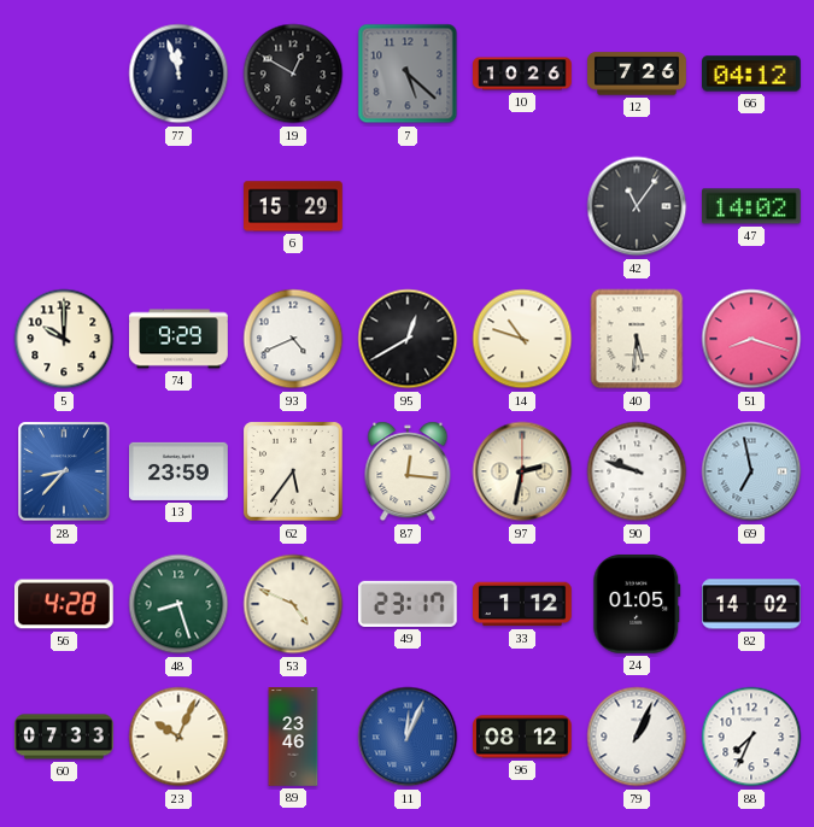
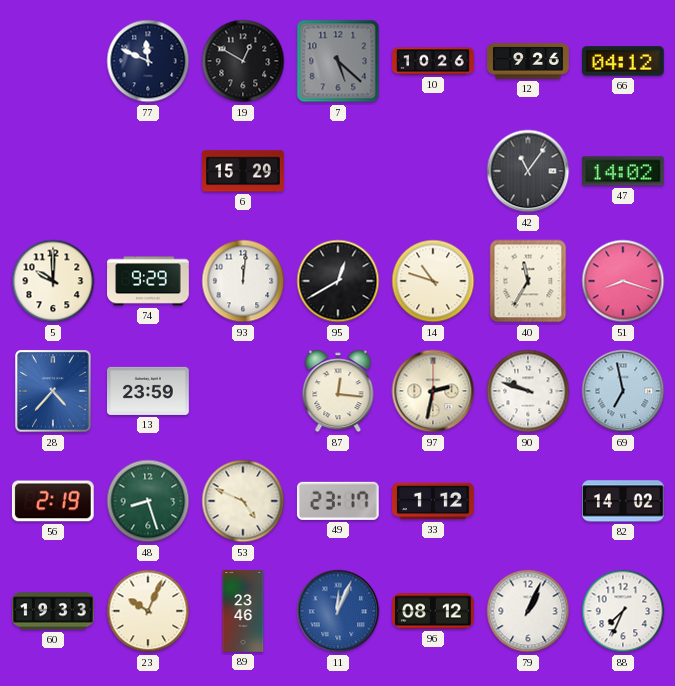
77: 11:57 -> 11:49
12: 7:26 -> 9:26
93: 4:41 -> 12:01
40: 5:31 -> 11:35
28: 8:37 -> 4:37
62: 5:36 -> none
56: 4:28 -> 2:19
24: 01:05 -> none
60: 07:33 -> 19:33
